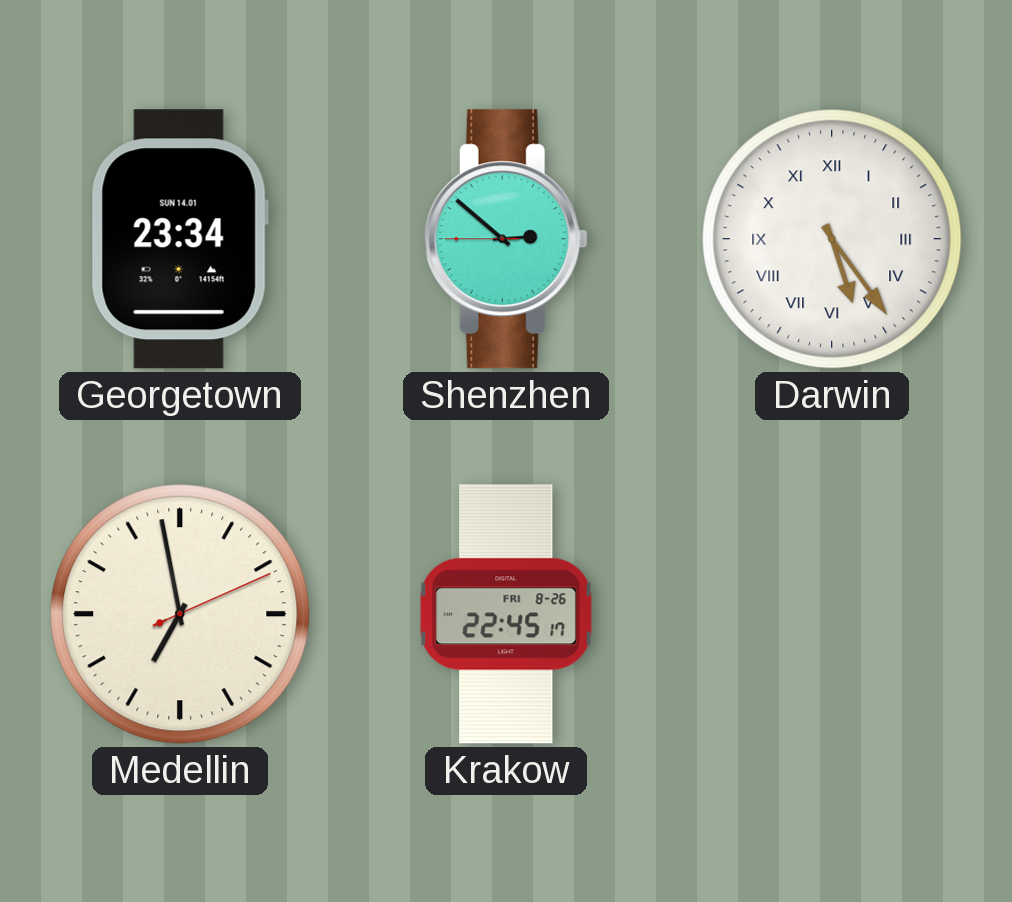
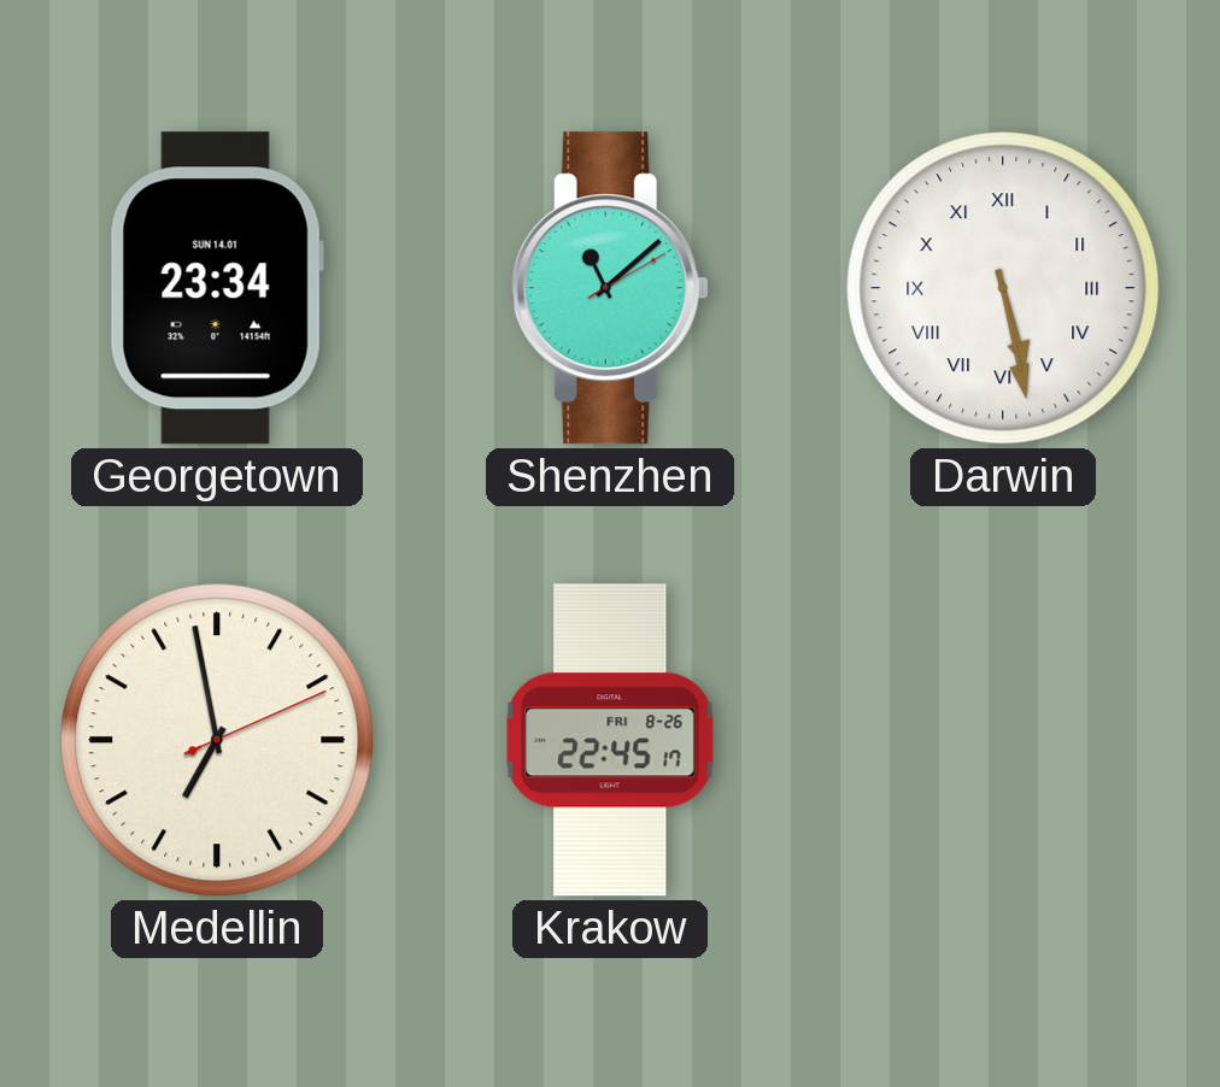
Shenzhen: 2:51 -> 11:08
Darwin: 5:24 -> 5:28
